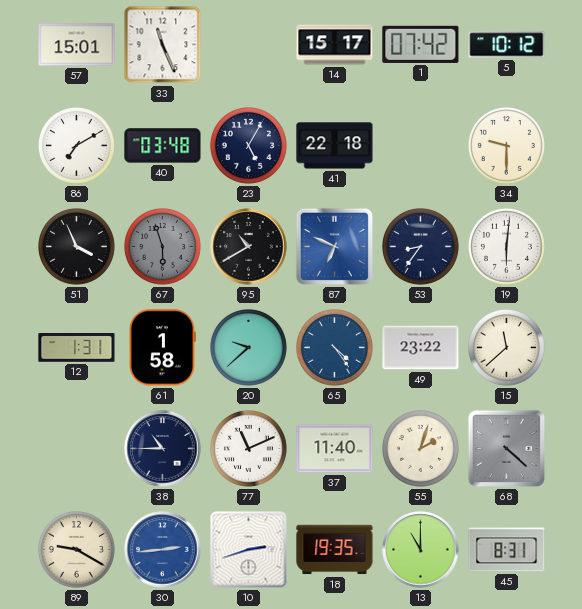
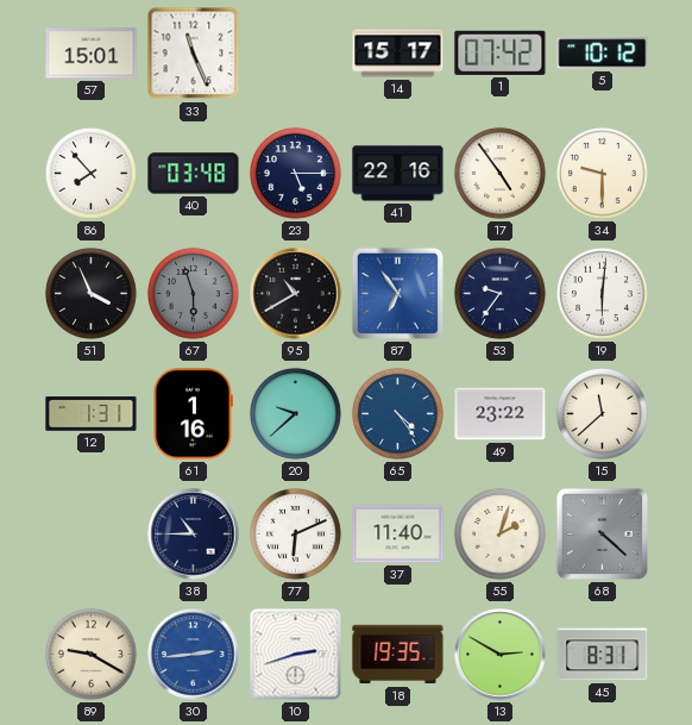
86: 7:10 -> 7:53
23: 5:05 -> 5:15
41: 22:18 -> 22:16
17: none -> 4:54
87: 6:49 -> 6:54
53: 8:36 -> 9:36
61: 1:58 -> 1:16
77: 11:11 -> 6:11
13: 11:00 -> 2:50
